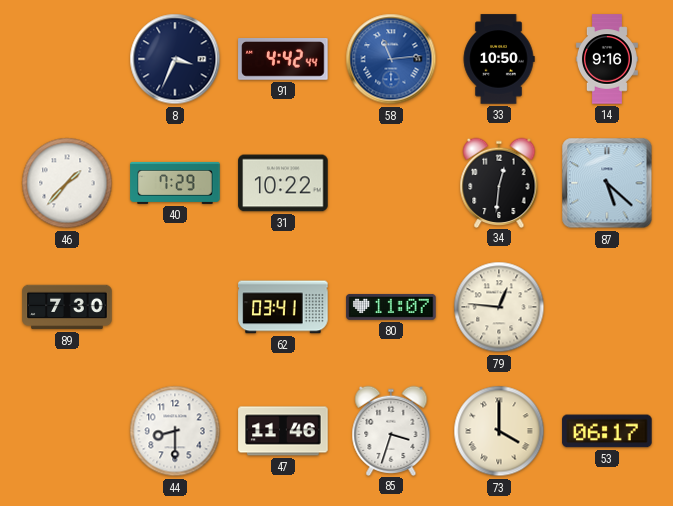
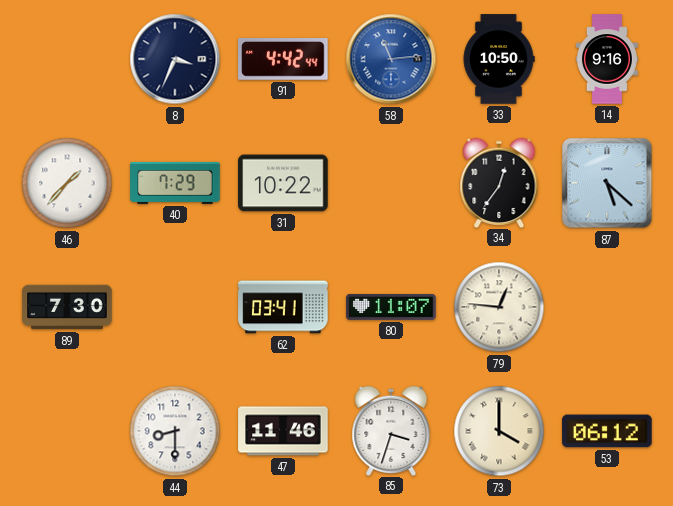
34: 12:31 -> 12:36
53: 06:17 -> 06:12
